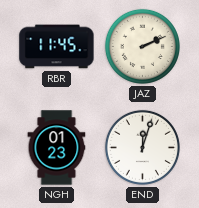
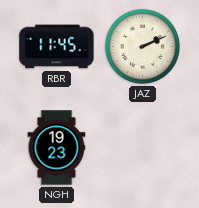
NGH: 01:23 -> 19:23
END: 12:03 -> none
